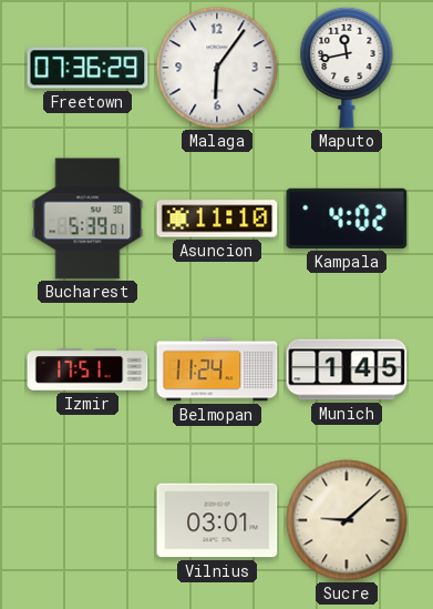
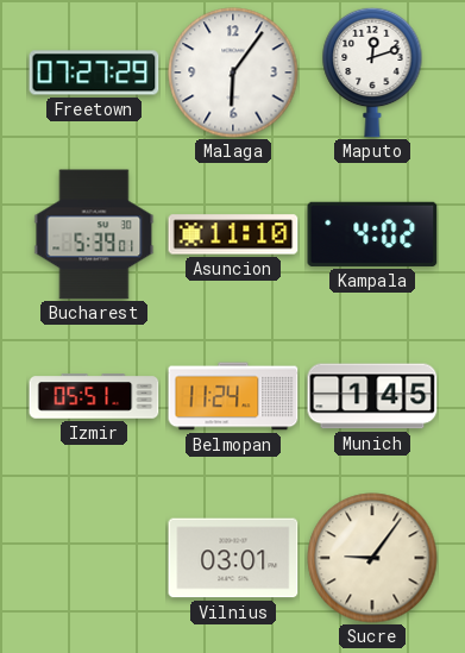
Freetown: 07:36 -> 07:27
Maputo: 11:43 -> 12:12
Izmir: 17:51 -> 05:51
Sucre: 9:08 -> 9:06
